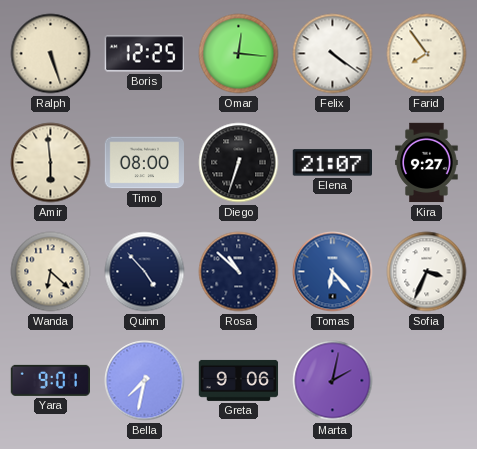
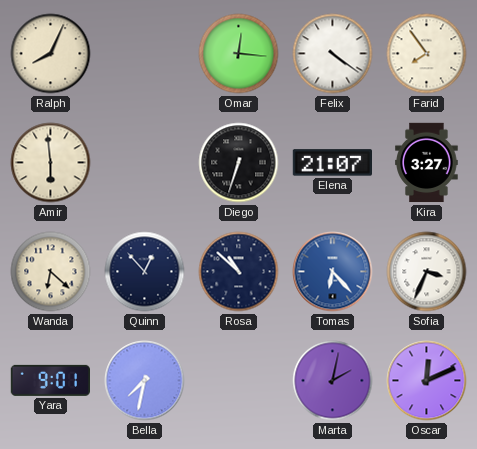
Ralph: 5:27 -> 8:04
Boris: 12:25 -> none
Timo: 08:00 -> none
Kira: 9:27 -> 3:27
Quinn: 4:53 -> 12:53
Greta: 9:06 -> none
Oscar: none -> 12:11
